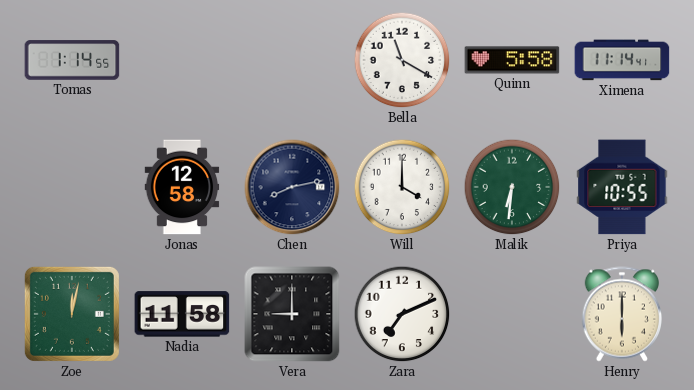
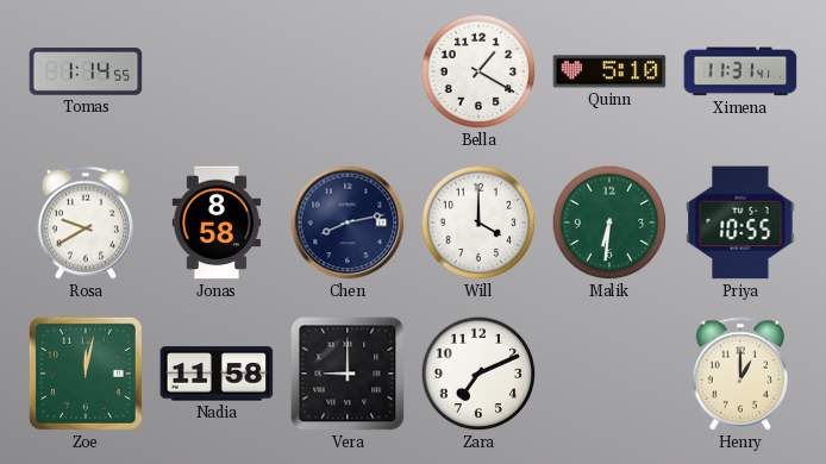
Bella: 11:20 -> 1:20
Quinn: 5:58 -> 5:10
Ximena: 11:14 -> 11:31
Rosa: none -> 9:40
Jonas: 12:58 -> 8:58
Henry: 6:00 -> 1:00
